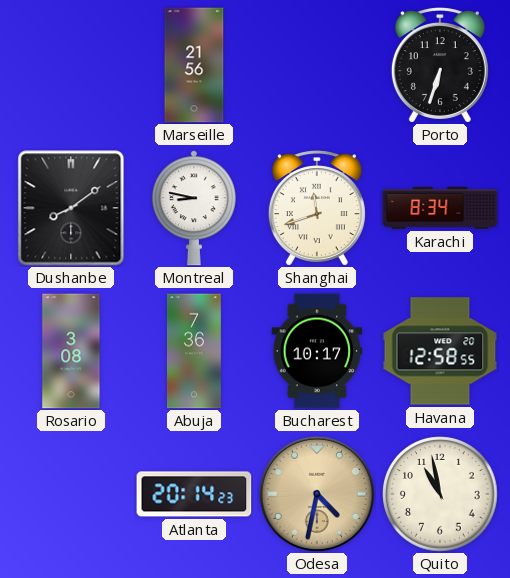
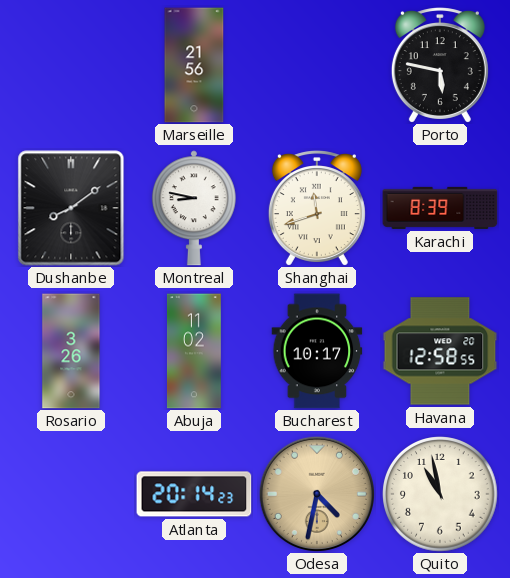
Porto: 6:33 -> 5:47
Karachi: 8:34 -> 8:39
Rosario: 3:08 -> 3:26
Abuja: 7:36 -> 11:02
